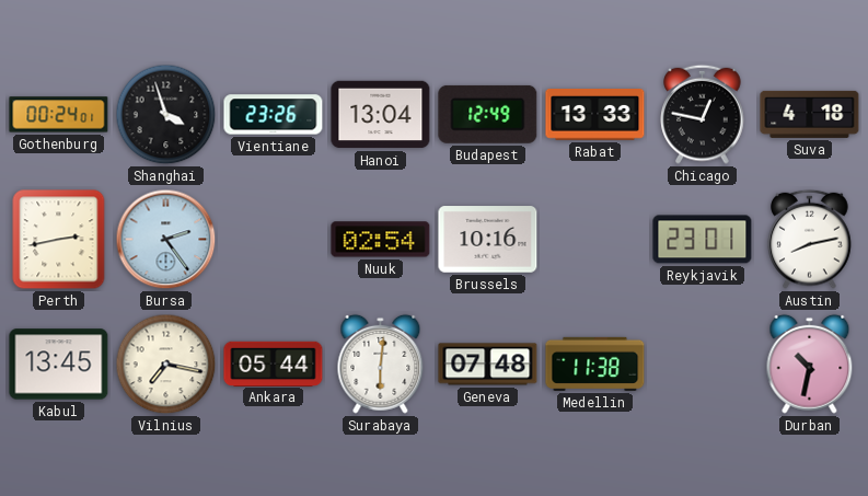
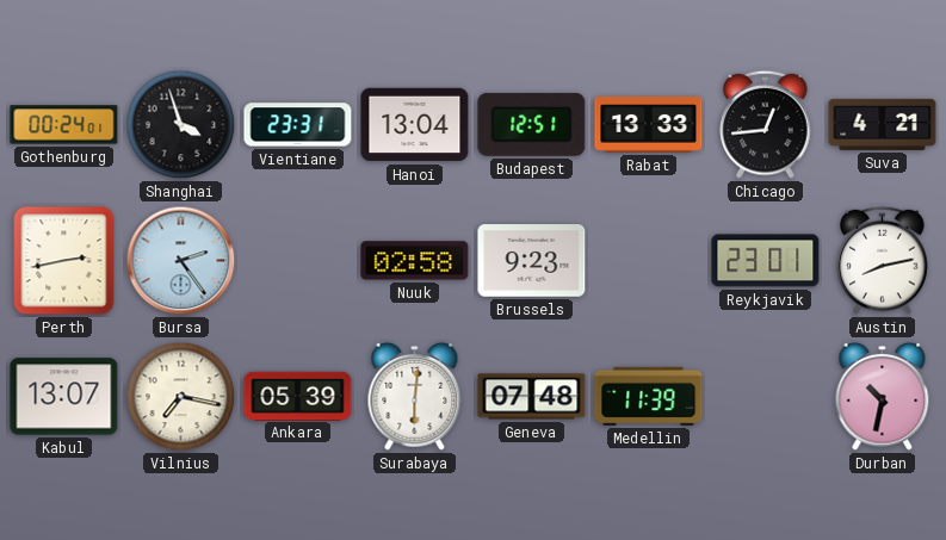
Vientiane: 23:26 -> 23:31
Budapest: 12:49 -> 12:51
Chicago: 12:47 -> 12:44
Suva: 4:18 -> 4:21
Nuuk: 02:54 -> 02:58
Brussels: 10:16 -> 9:23
Kabul: 13:45 -> 13:07
Ankara: 05:44 -> 05:39
Medellin: 11:38 -> 11:39
